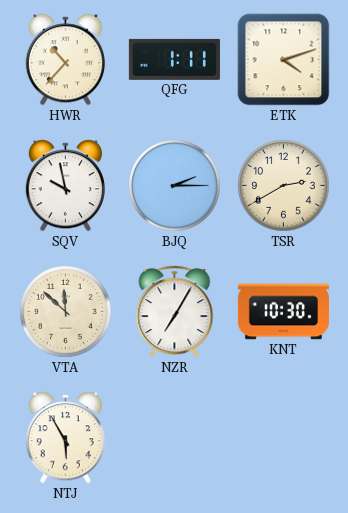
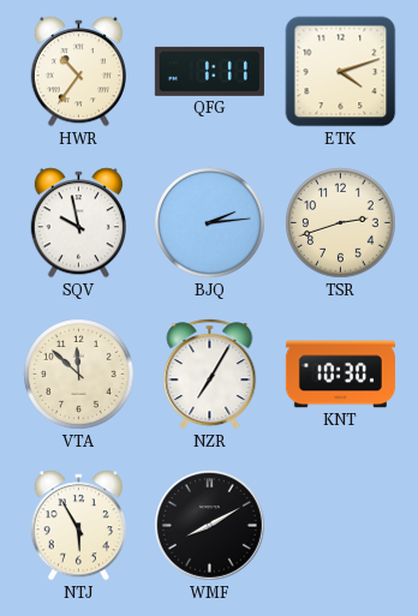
HWR: 10:37 -> 10:36
BJQ: 2:15 -> 2:14
TSR: 2:40 -> 2:42
WMF: none -> 8:10
